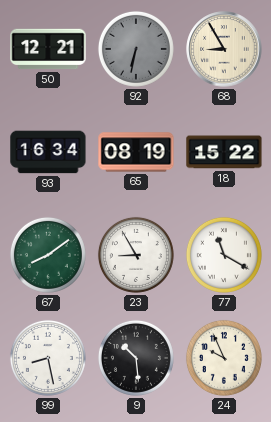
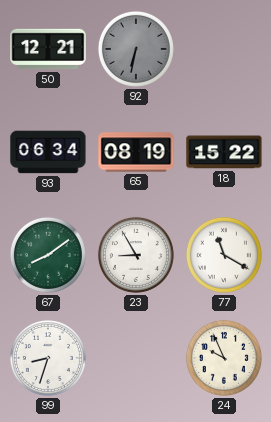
68: 8:55 -> none
93: 16:34 -> 06:34
99: 8:28 -> 8:33
9: 10:29 -> none
